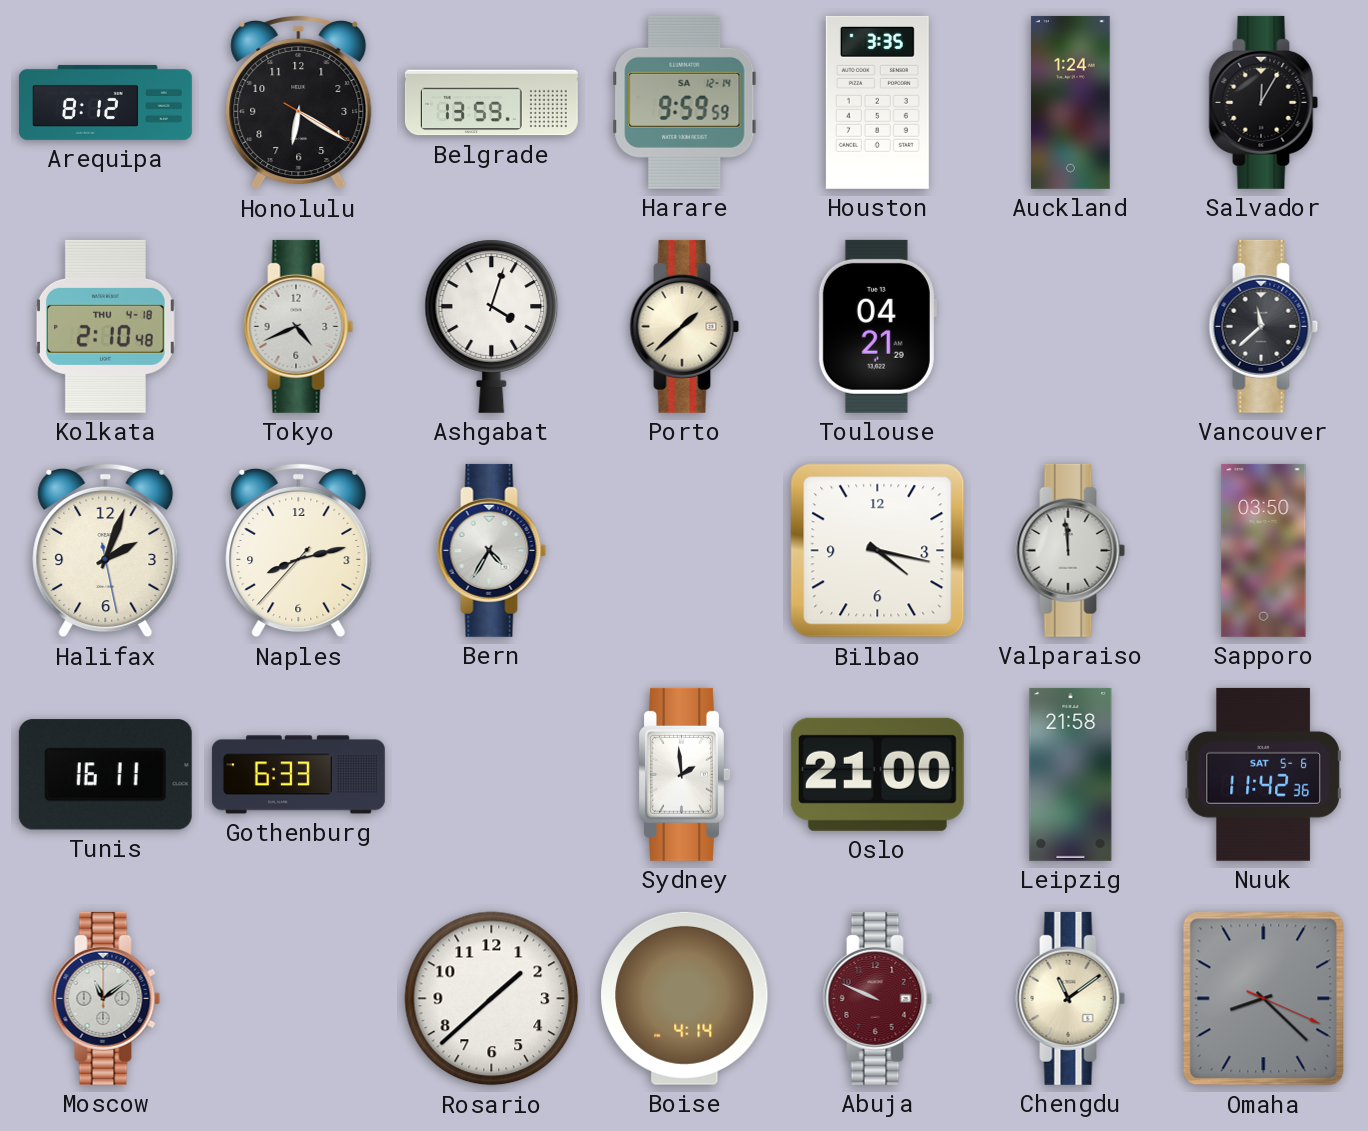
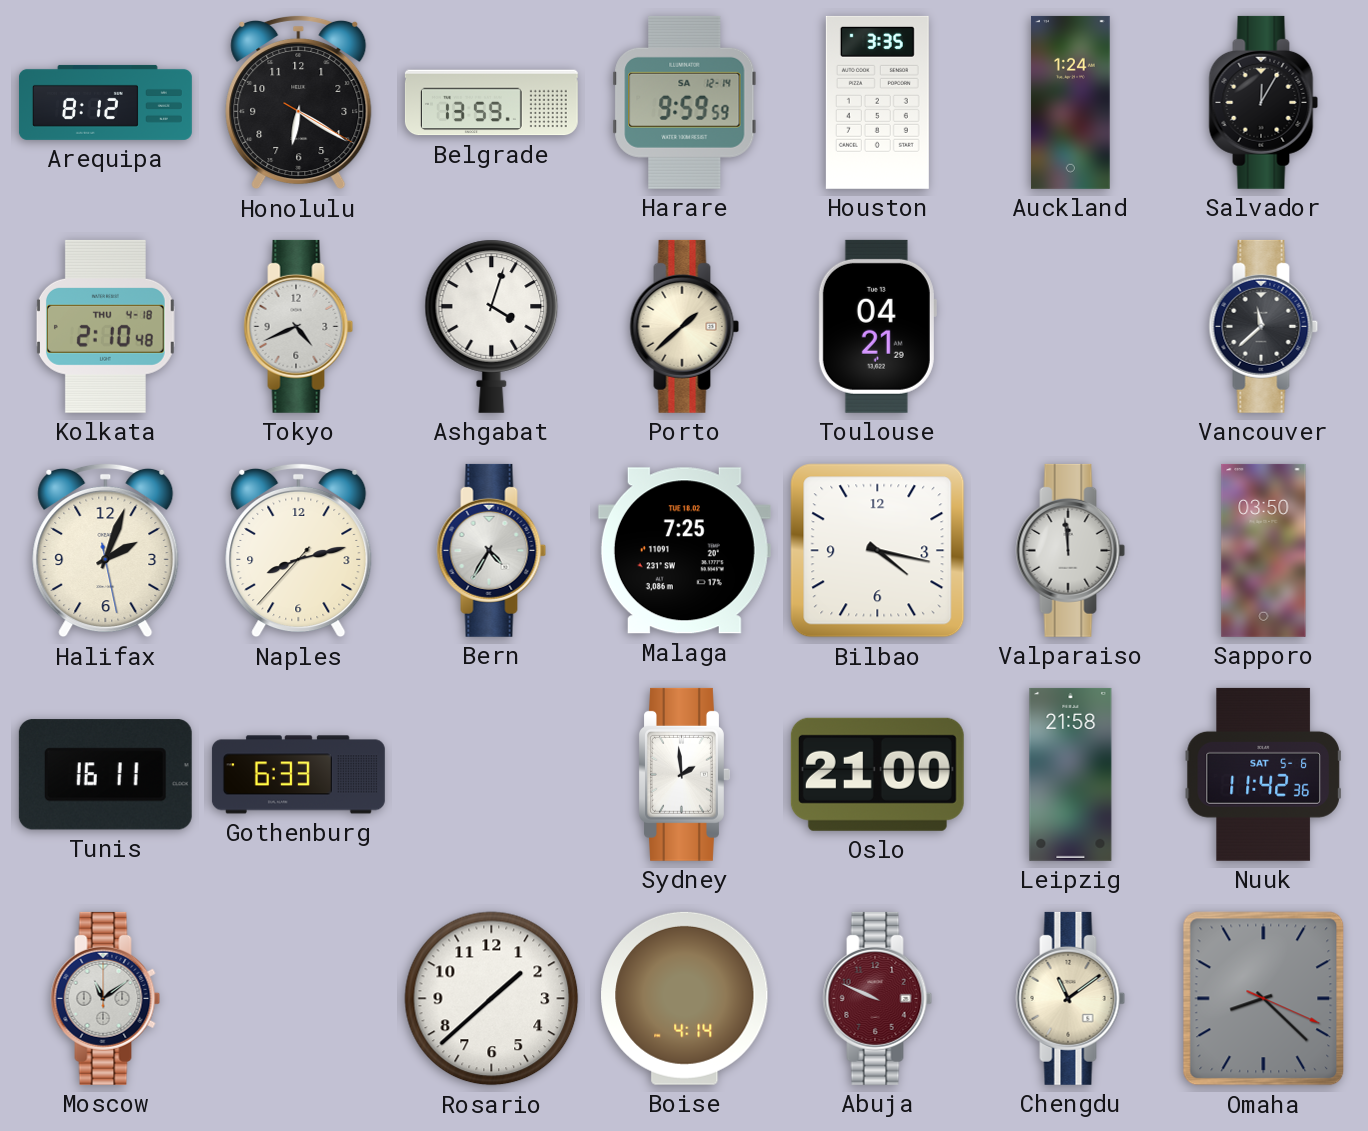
Malaga: none -> 7:25
